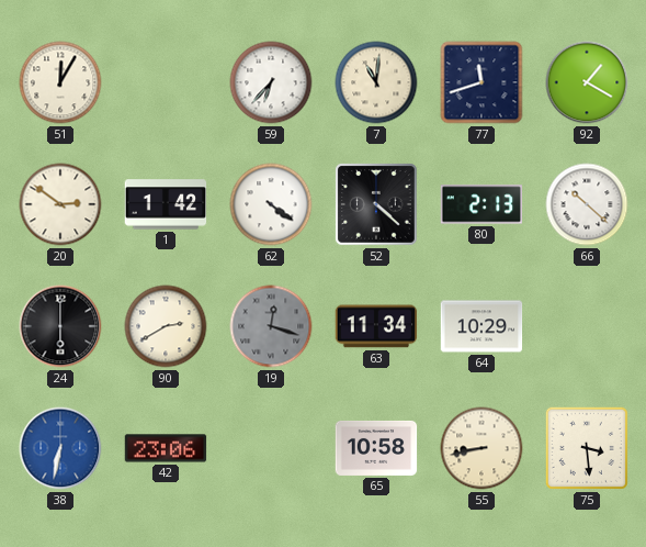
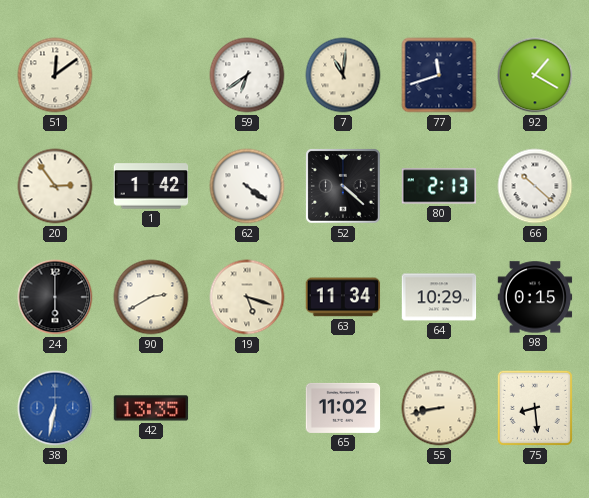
51: 12:05 -> 12:09
59: 6:37 -> 6:39
20: 2:51 -> 2:54
19: 12:18 -> 5:18
19 dial: grey -> cream
98: none -> 0:15
42: 23:06 -> 13:35
65: 10:58 -> 11:02
75: 3:29 -> 8:29
